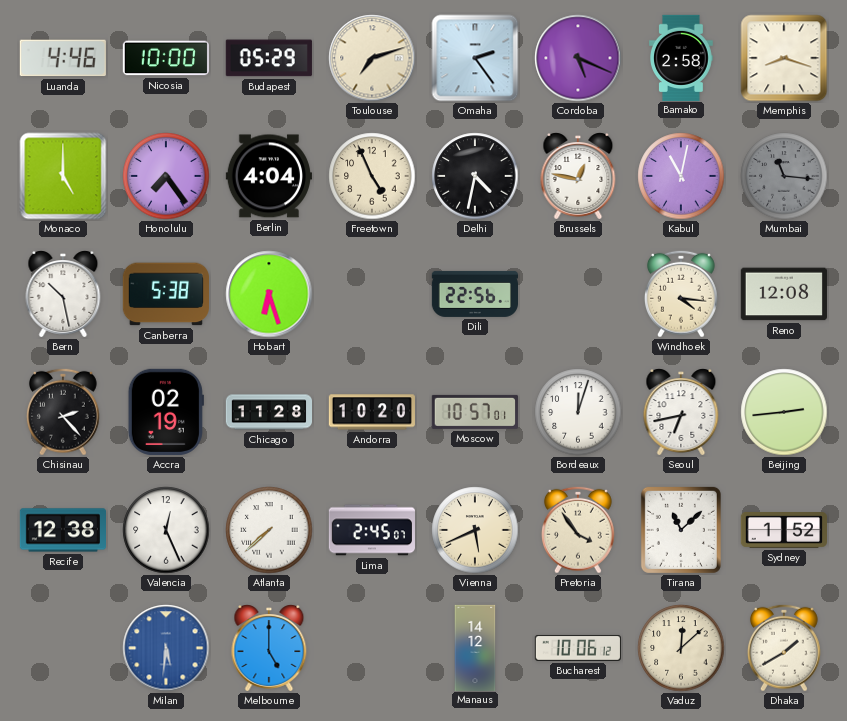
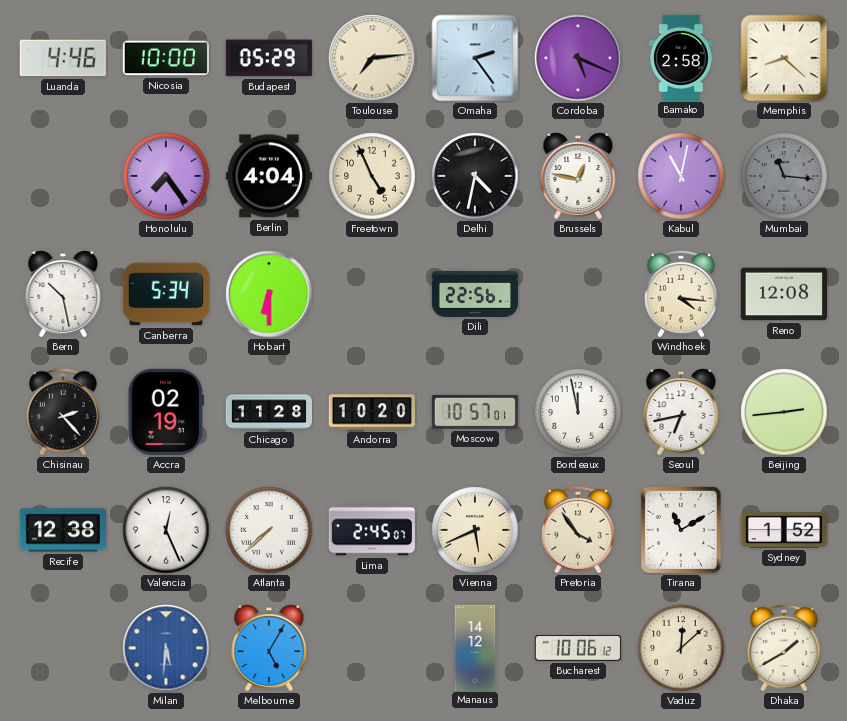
Toulouse: 7:12 -> 7:14
Memphis: 8:18 -> 8:22
Monaco: 5:00 -> none
Canberra: 5:38 -> 5:34
Hobart: 6:27 -> 6:30
Bordeaux: 12:03 -> 11:58
Tirana: 11:08 -> 11:10
Melbourne: 5:00 -> 5:05
